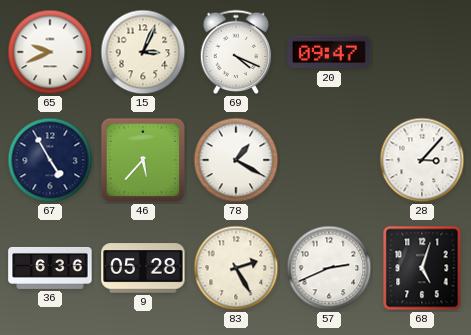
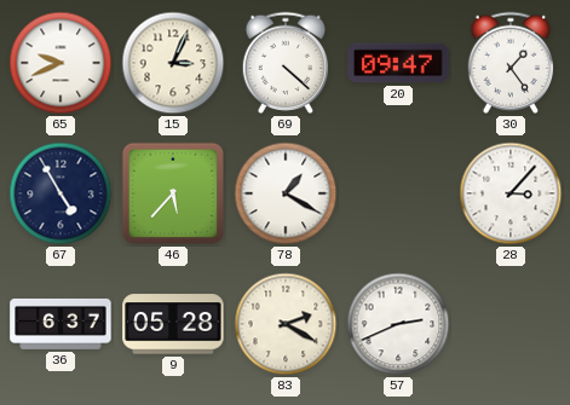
69: 4:19 -> 4:22
30: none -> 1:24
36: 6:36 -> 6:37
83: 2:25 -> 2:20
68: 5:03 -> none
